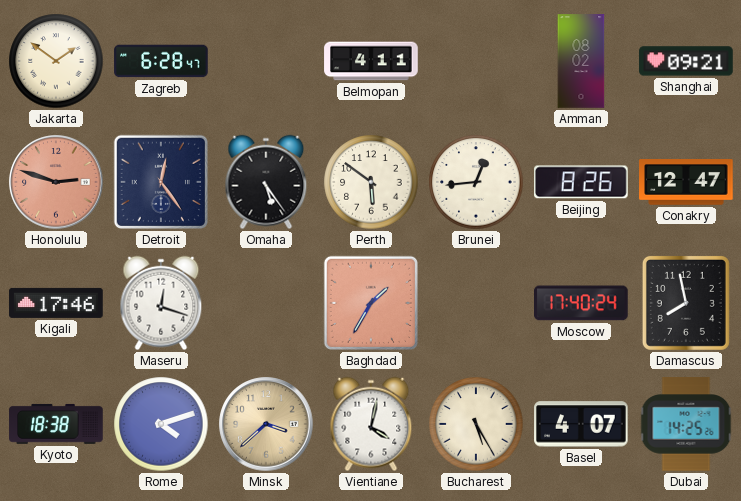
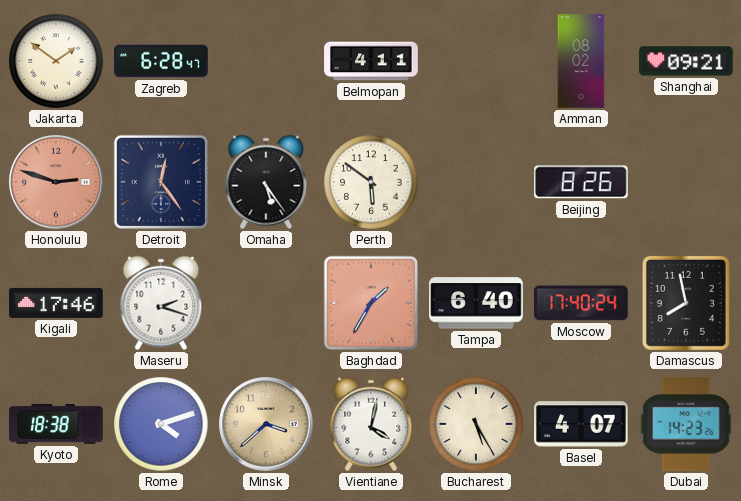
Brunei: 12:44 -> none
Conakry: 12:47 -> none
Maseru: 12:18 -> 2:18
Tampa: none -> 6:40
Dubai: 14:25 -> 14:23
